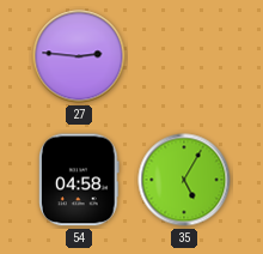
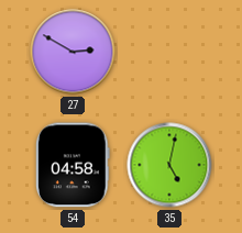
27: 2:46 -> 2:50
35: 5:05 -> 5:02
